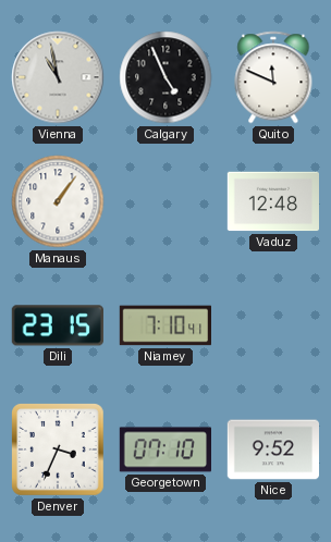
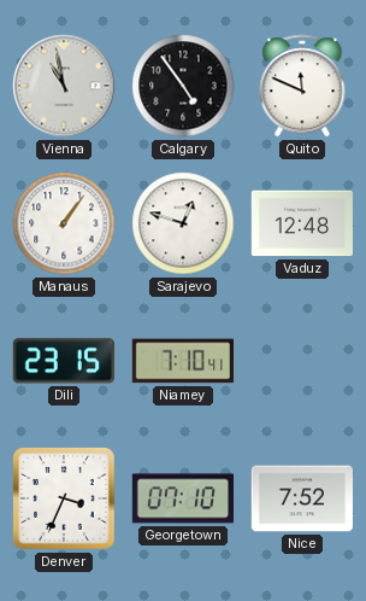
Calgary: 4:56 -> 4:54
Sarajevo: none -> 12:48
Nice: 9:52 -> 7:52
